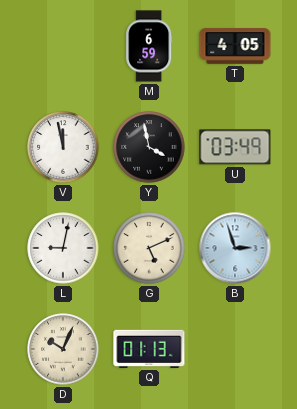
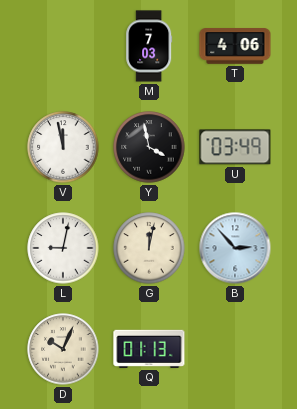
M: 6:59 -> 7:03
T: 4:05 -> 4:06
G: 5:11 -> 12:02
B: 2:57 -> 2:53
